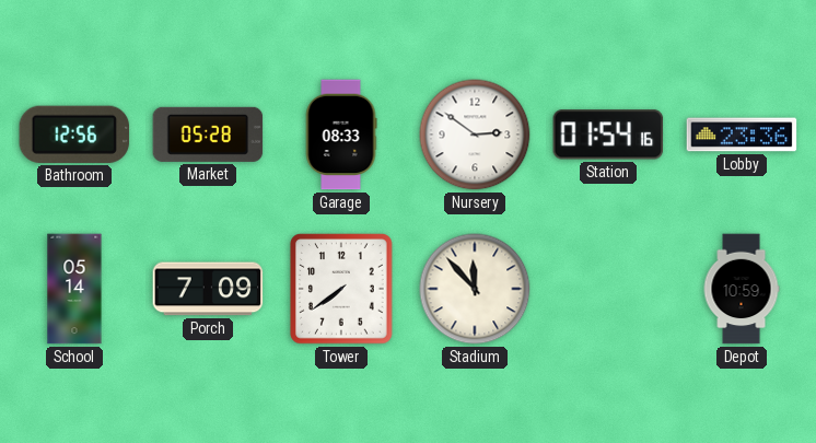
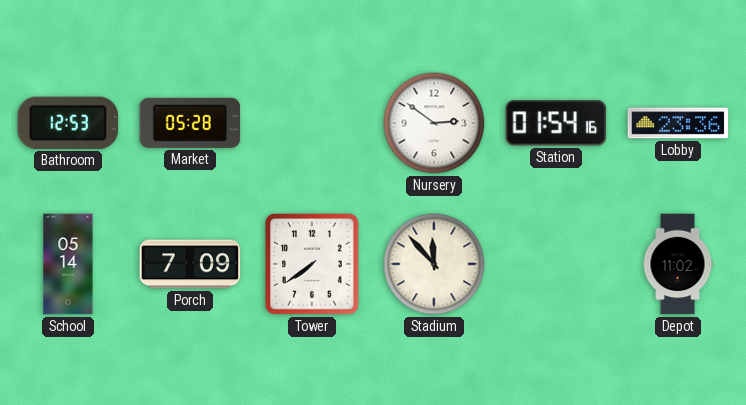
Bathroom: 12:56 -> 12:53
Garage: 08:33 -> none
Depot: 10:59 -> 11:02
